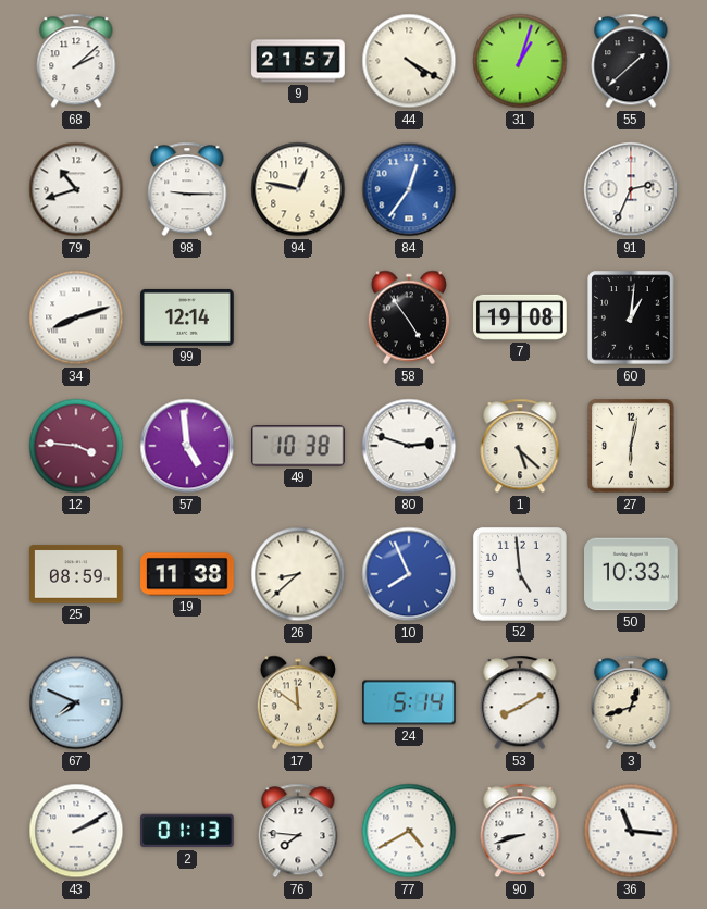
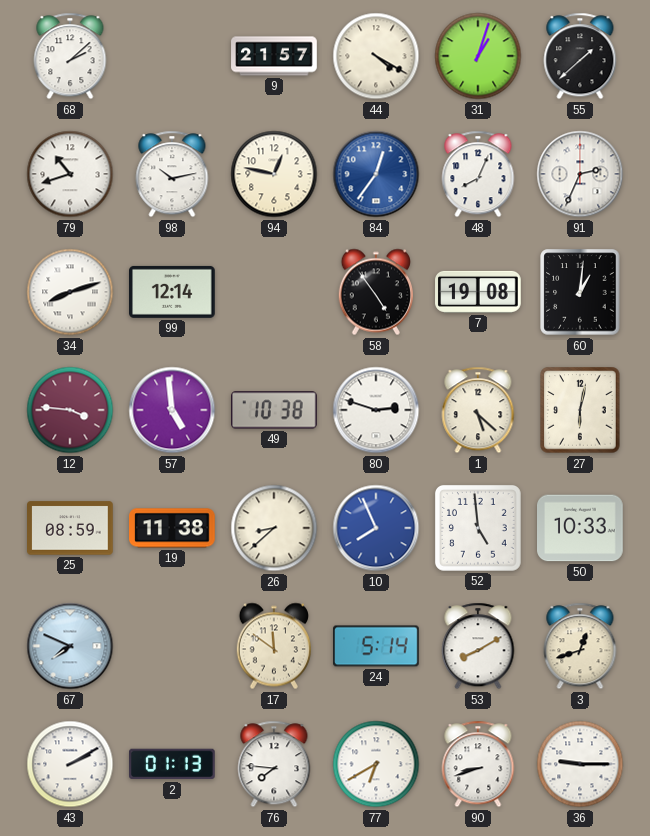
98: 9:15 -> 10:13
48: none -> 8:04
77: 4:40 -> 6:40
36: 11:16 -> 9:15
